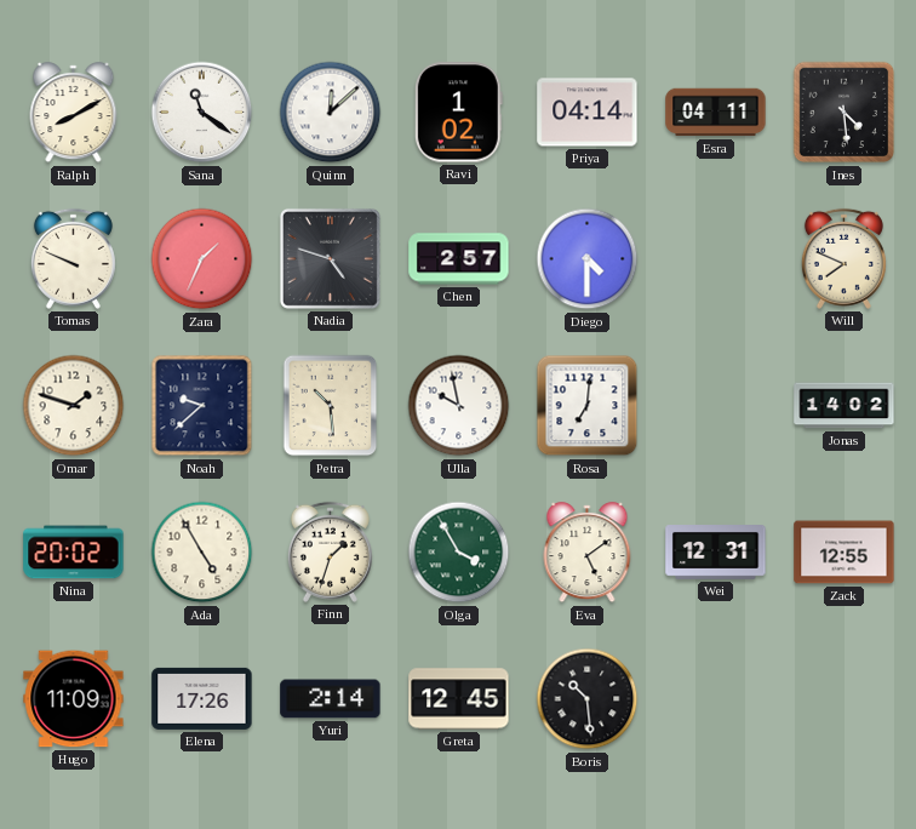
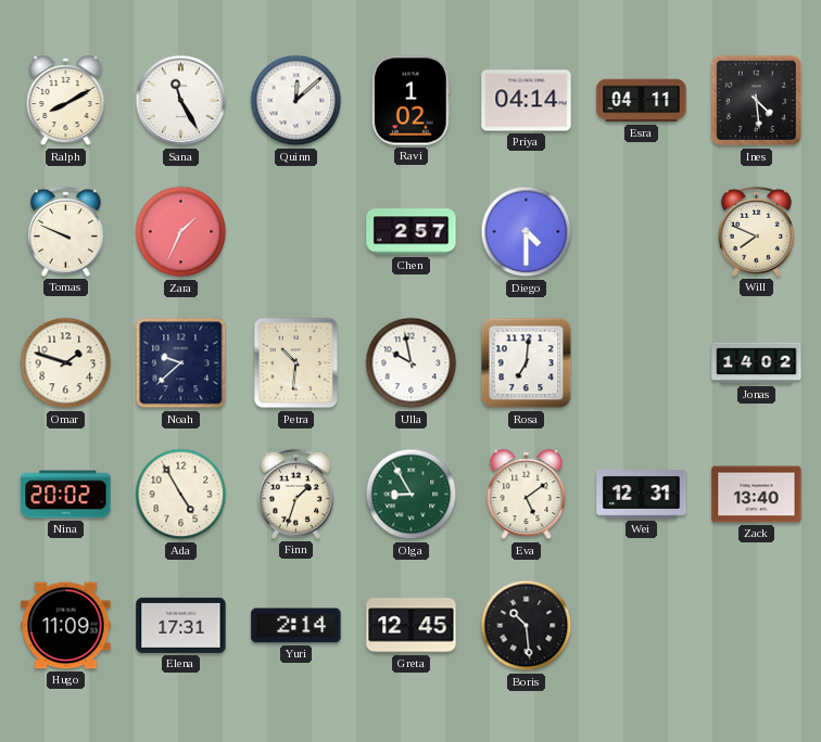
Sana: 11:21 -> 11:25
Nadia: 4:48 -> none
Petra: 10:29 -> 10:31
Olga: 3:55 -> 8:55
Zack: 12:55 -> 13:40
Elena: 17:26 -> 17:31
